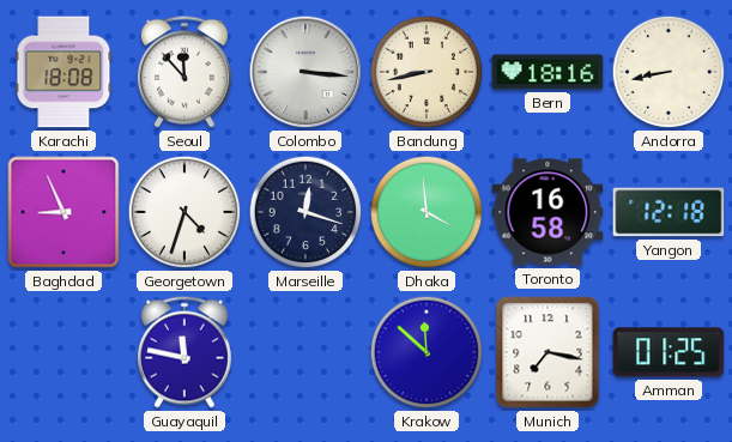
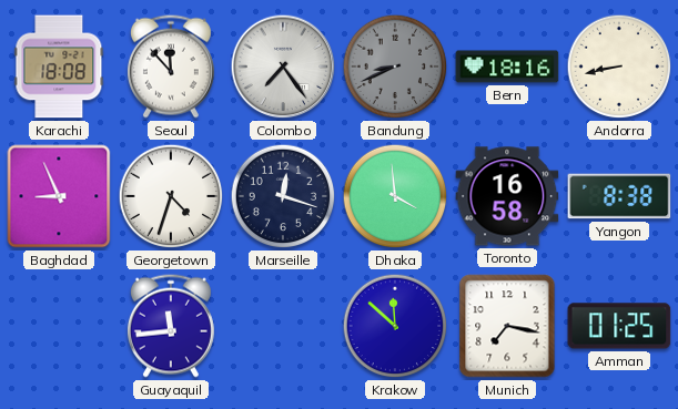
Colombo: 3:16 -> 7:24
Bandung: 8:43 -> 8:41
Bandung dial: cream -> grey
Yangon: 12:18 -> 8:38
Guayaquil: 11:47 -> 11:44
